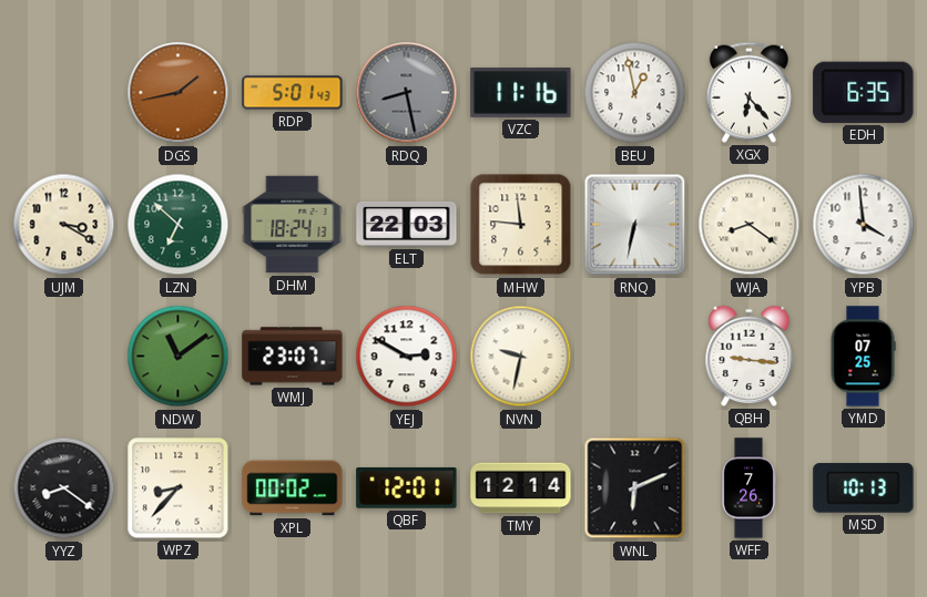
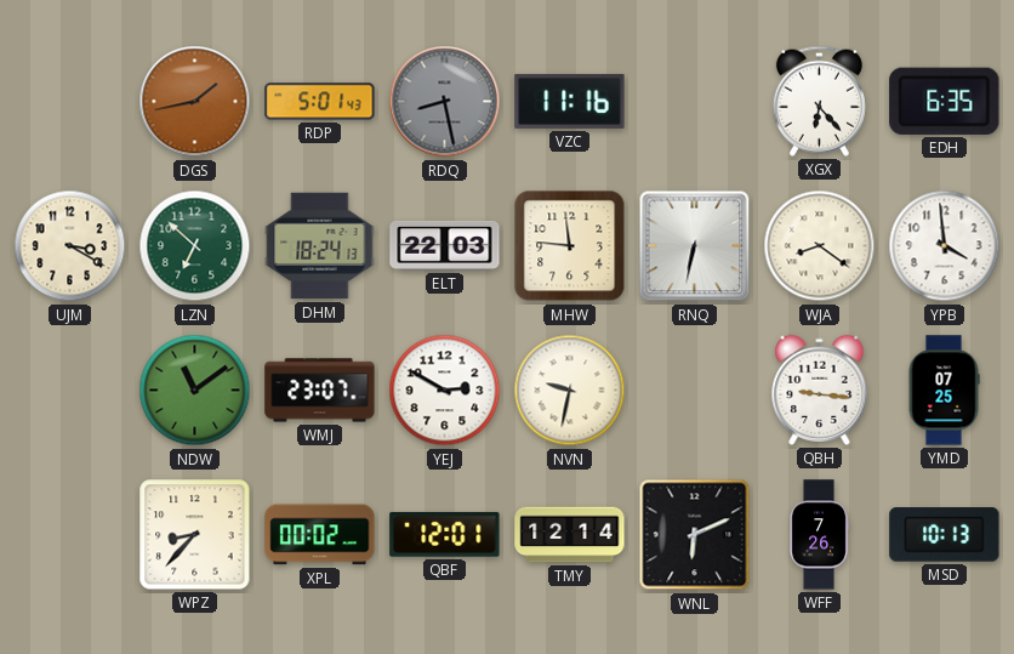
BEU: 12:58 -> none
YYZ: 8:21 -> none
